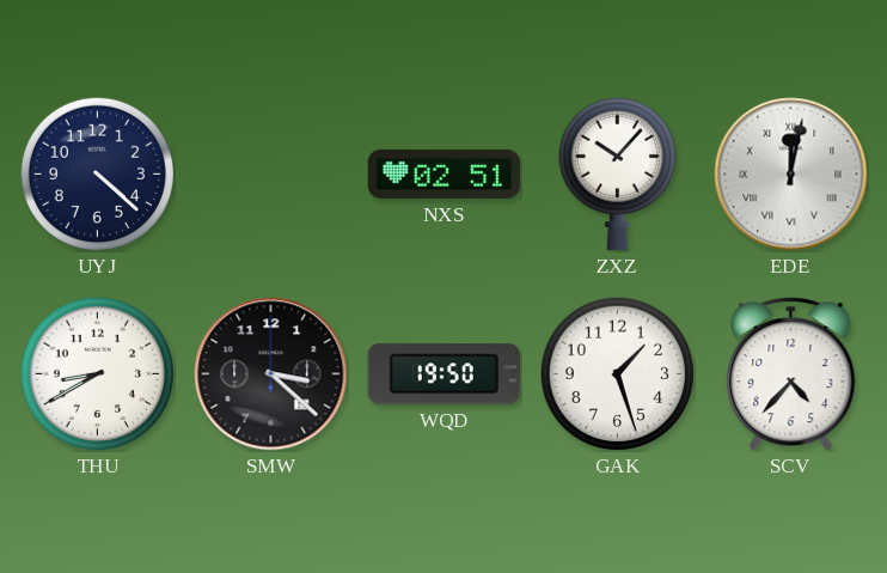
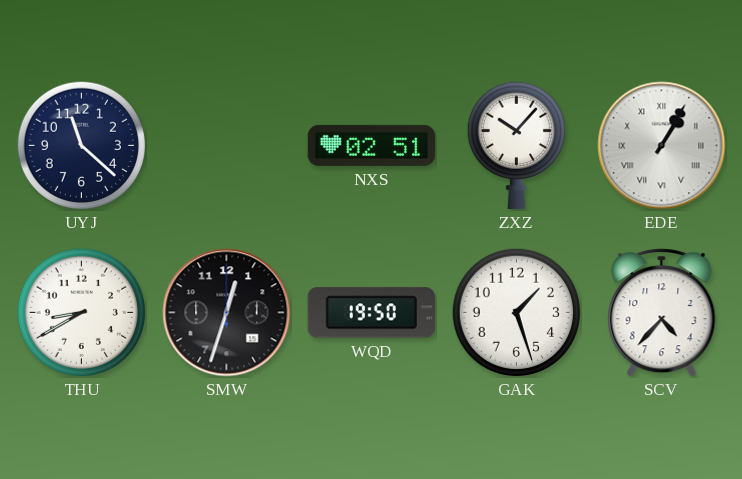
UYJ: 4:22 -> 11:22
EDE: 12:02 -> 1:05
SMW: 3:22 -> 12:33
